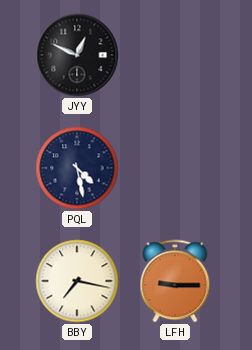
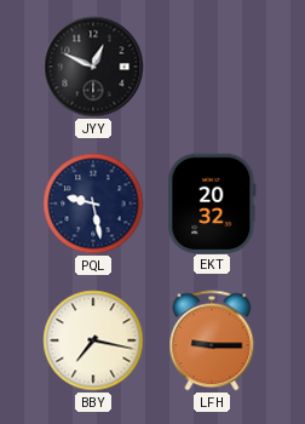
PQL: 4:28 -> 9:28
EKT: none -> 20:32
